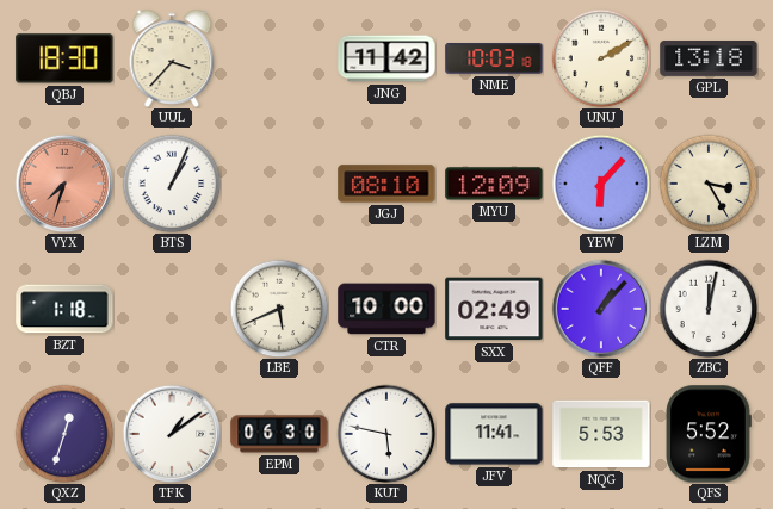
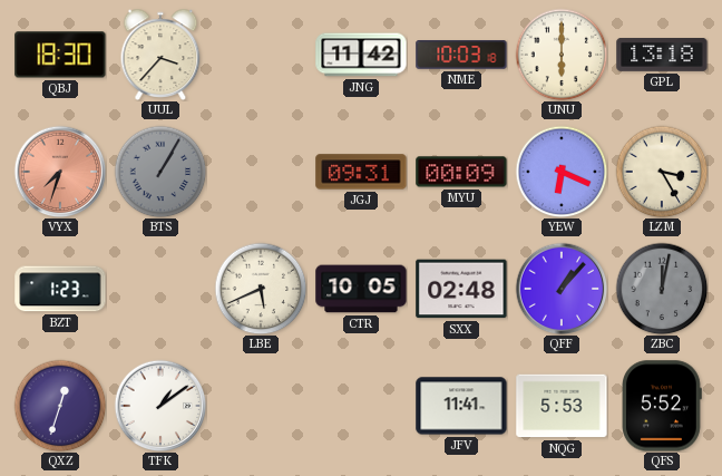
UNU: 2:10 -> 6:00
BTS: 1:04 -> 1:05
BTS dial: white -> grey
JGJ: 08:10 -> 09:31
MYU: 12:09 -> 00:09
YEW: 6:07 -> 6:19
BZT: 1:18 -> 1:23
CTR: 10:00 -> 10:05
SXX: 02:49 -> 02:48
ZBC dial: white -> grey
EPM: 06:30 -> none
KUT: 5:47 -> none
